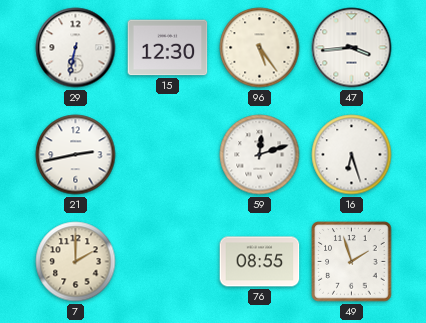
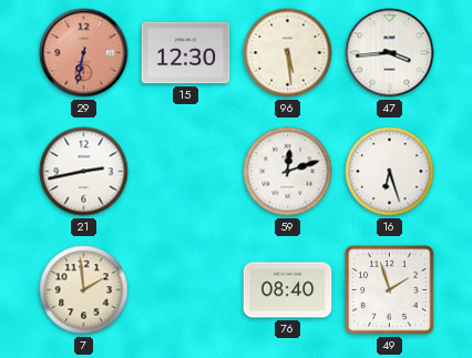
29 dial: white -> salmon
96: 5:24 -> 5:29
7: 2:00 -> 1:59
76: 08:55 -> 08:40
